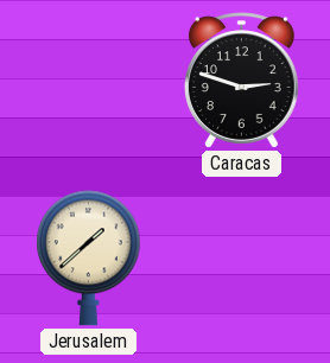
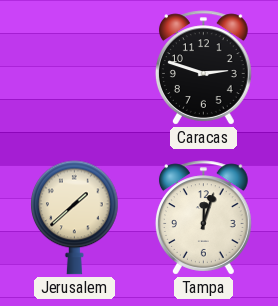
Tampa: none -> 12:03
